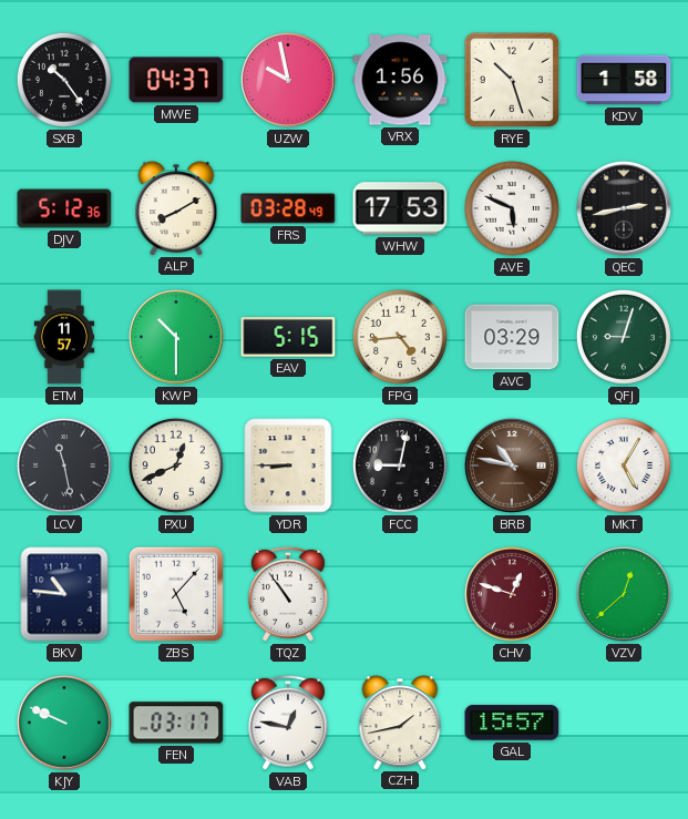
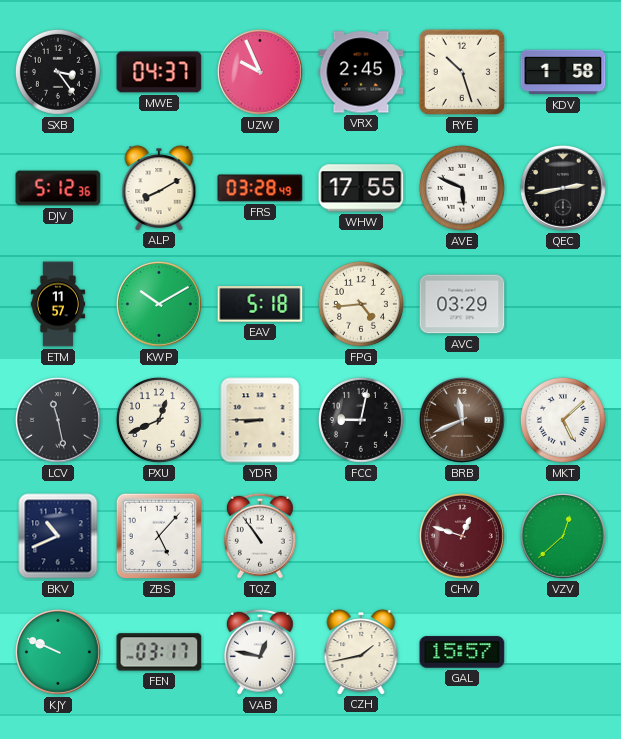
SXB: 10:24 -> 3:24
UZW: 9:58 -> 9:56
VRX: 1:56 -> 2:45
WHW: 17:53 -> 17:55
KWP: 10:30 -> 10:10
EAV: 5:15 -> 5:18
QFJ: 9:03 -> none
BRB: 10:47 -> 11:41
MKT: 5:05 -> 5:08
BKV: 10:46 -> 10:41
